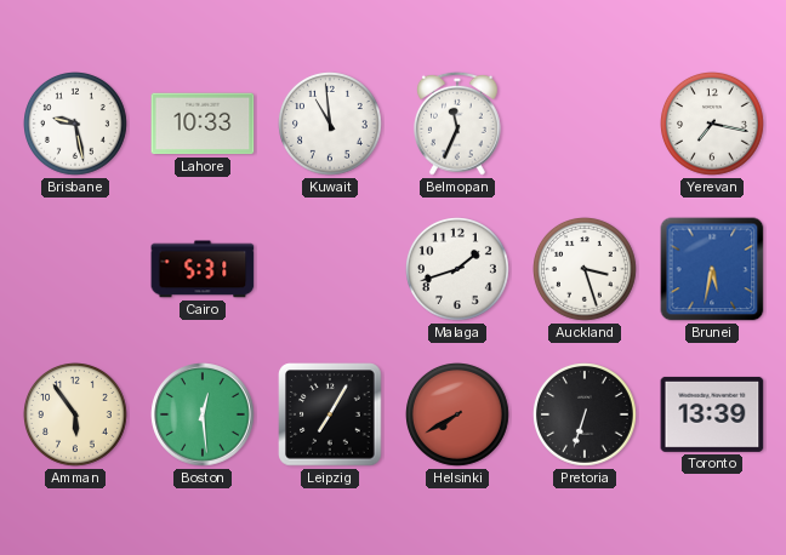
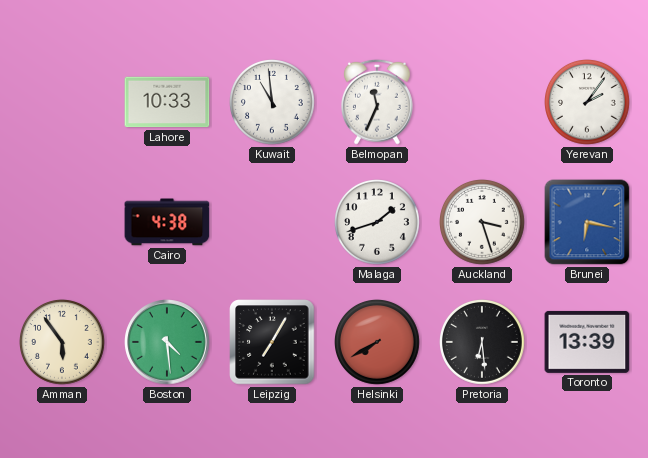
Brisbane: 9:28 -> none
Yerevan: 7:17 -> 2:06
Cairo: 5:31 -> 4:38
Brunei: 5:32 -> 6:17
Boston: 12:29 -> 4:29
Pretoria: 6:33 -> 6:29
